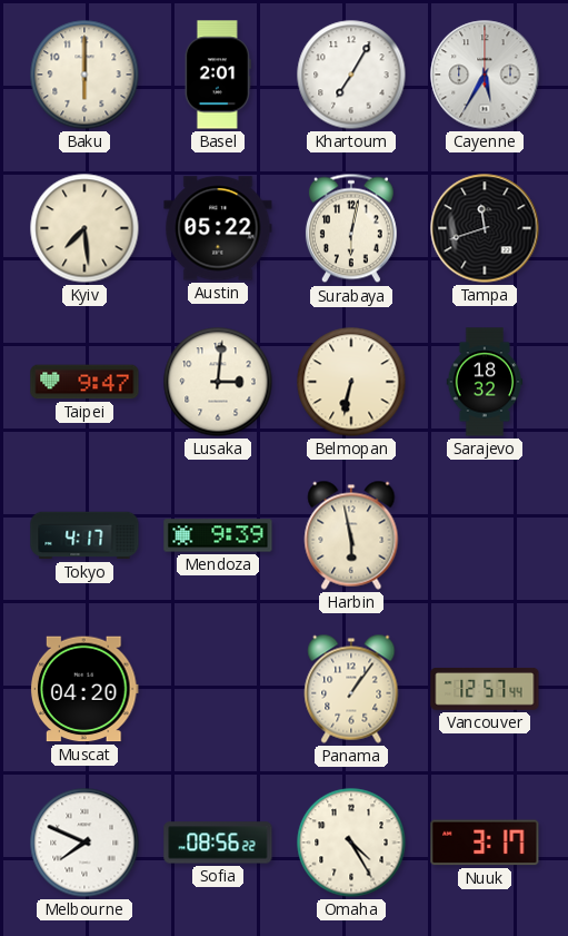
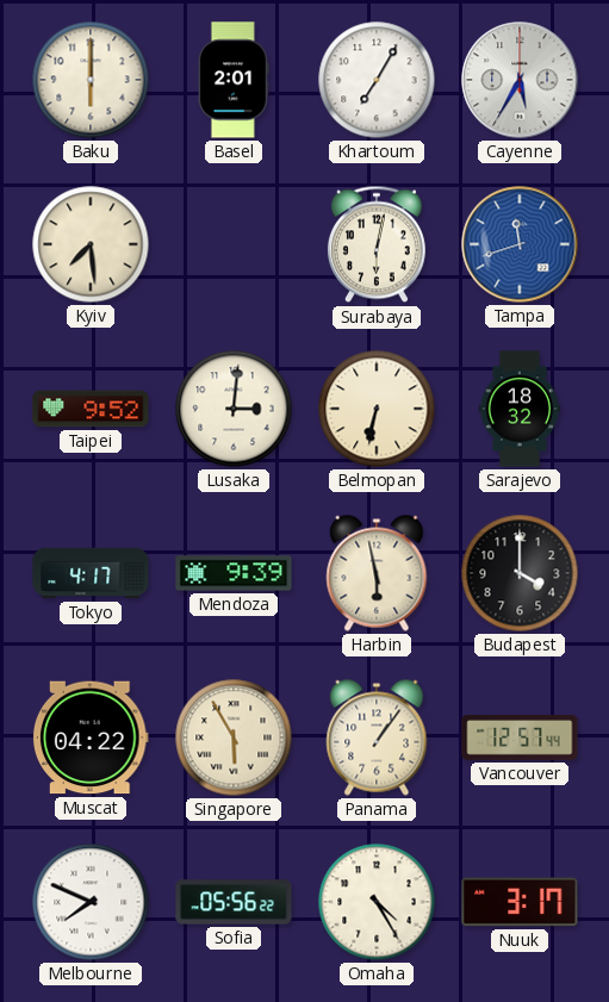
Austin: 05:22 -> none
Tampa dial: black -> blue
Taipei: 9:47 -> 9:52
Budapest: none -> 4:00
Muscat: 04:20 -> 04:22
Singapore: none -> 5:55
Sofia: 08:56 -> 05:56
